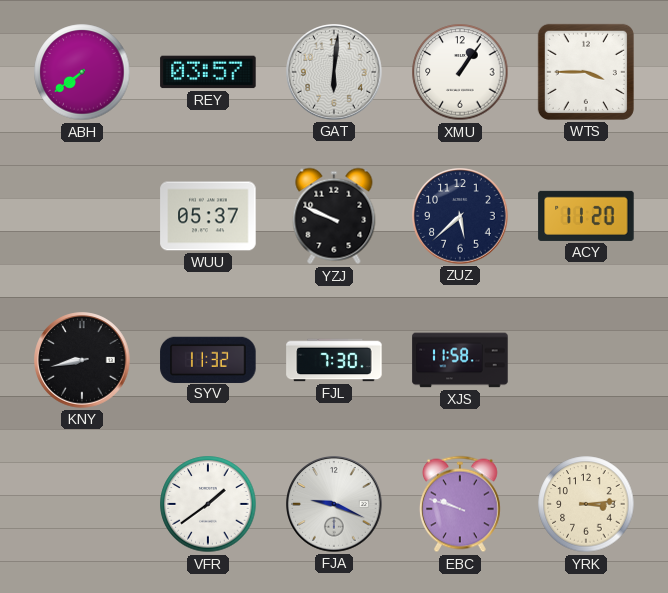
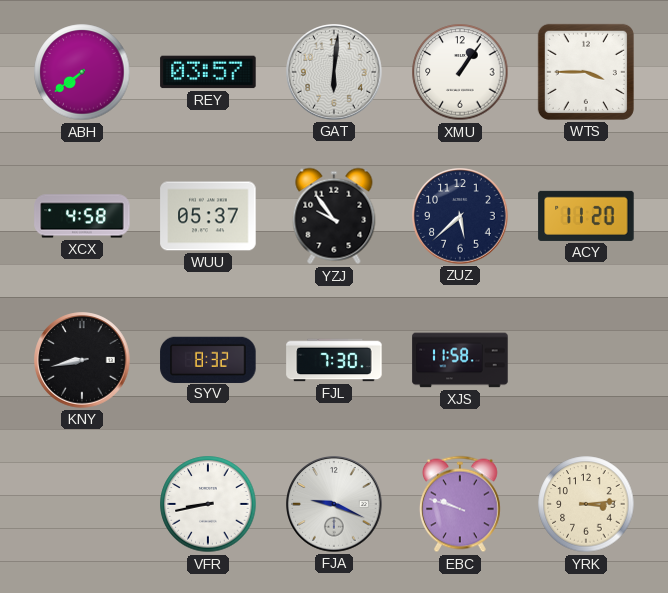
XCX: none -> 4:58
YZJ: 9:49 -> 9:54
SYV: 11:32 -> 8:32
VFR: 1:39 -> 8:43
